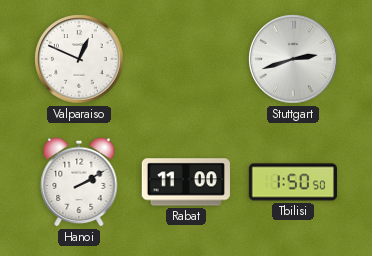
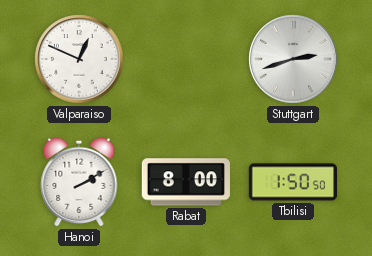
Rabat: 11:00 -> 8:00
